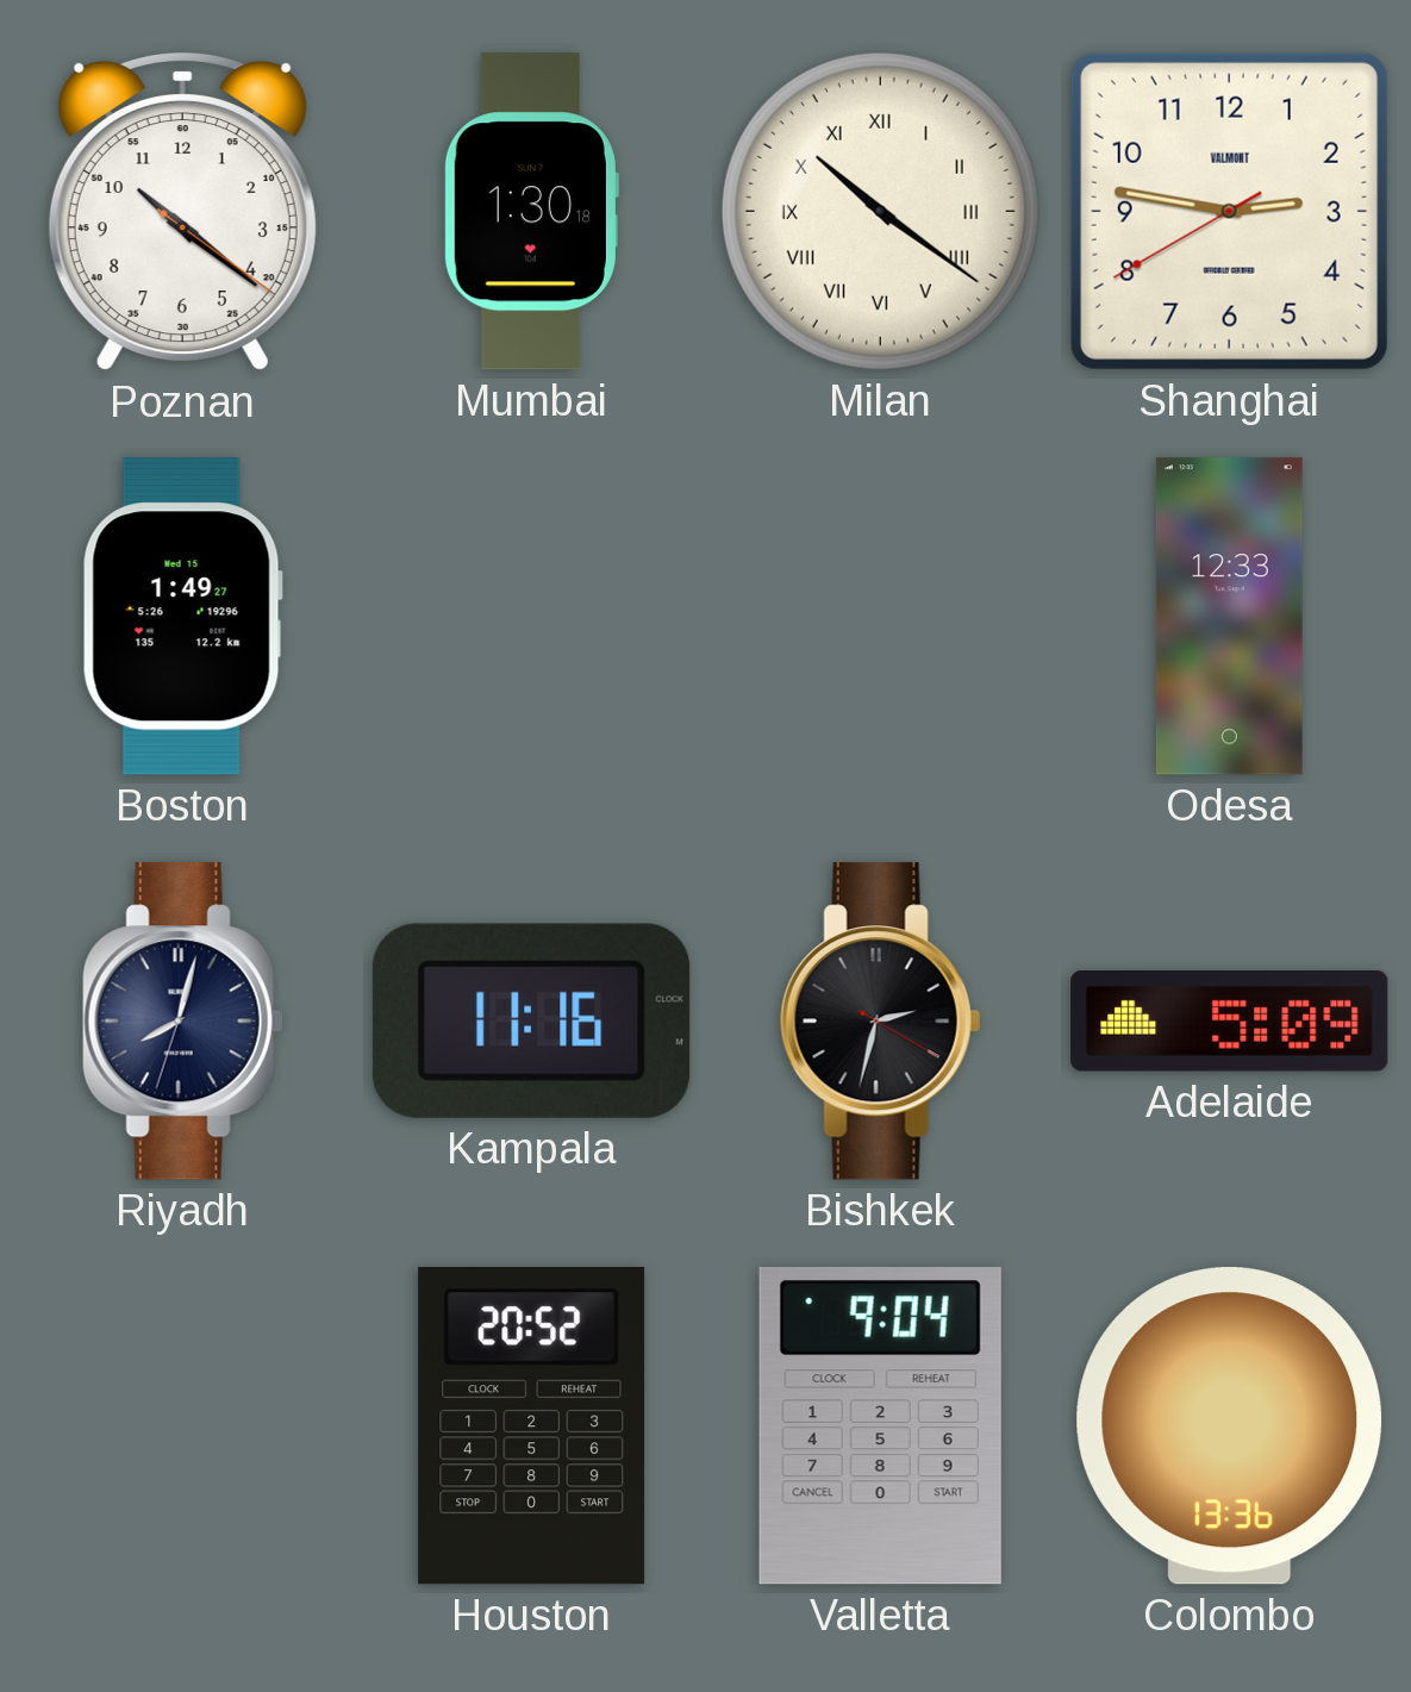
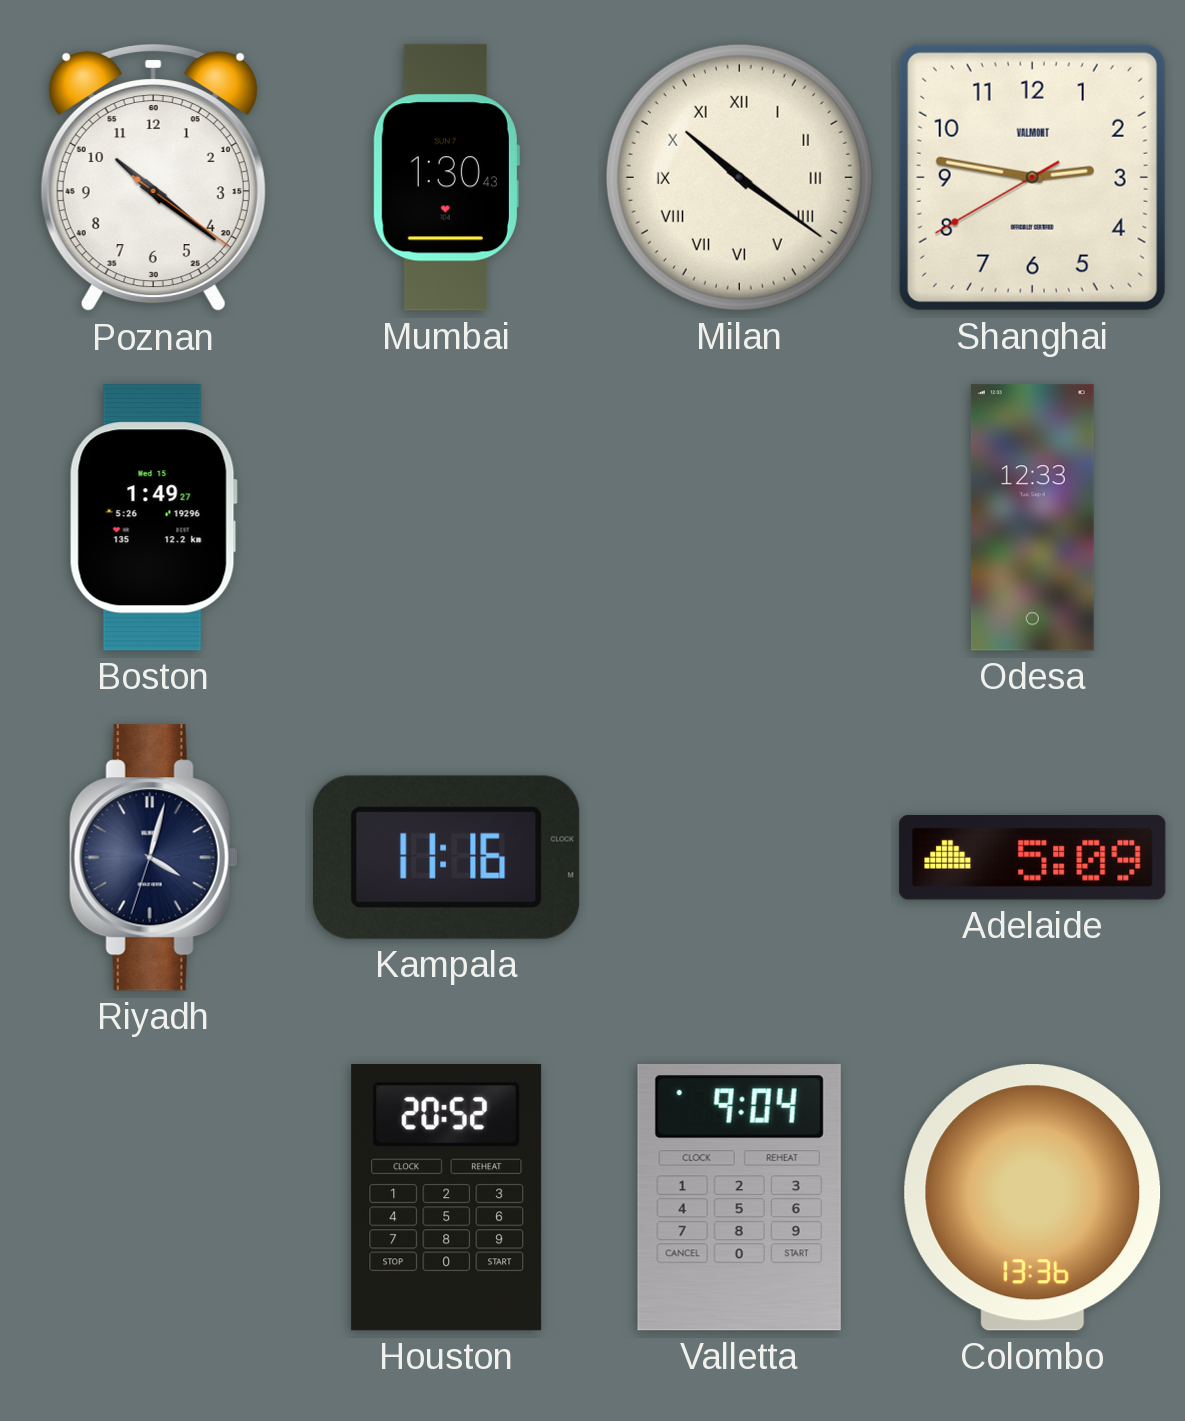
Mumbai: 1:30:18 -> 1:30:43
Riyadh: 8:02 -> 4:02
Bishkek: 2:32 -> none
